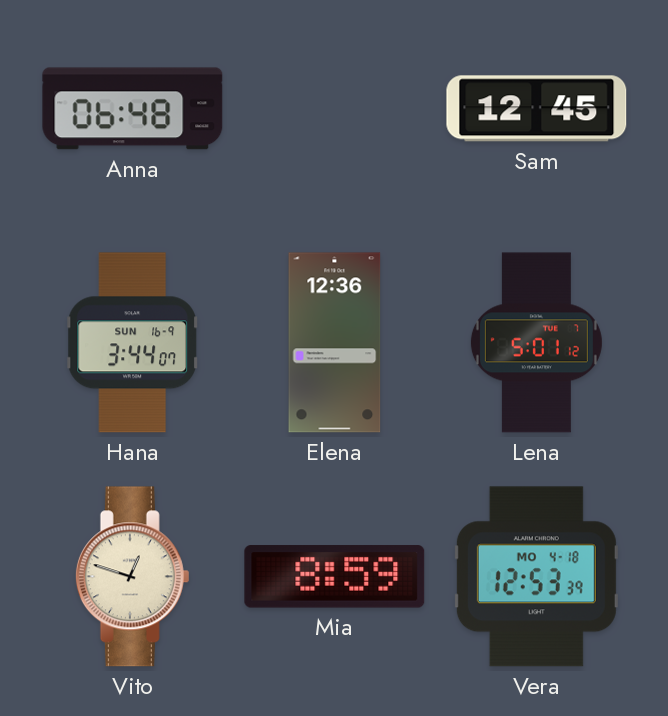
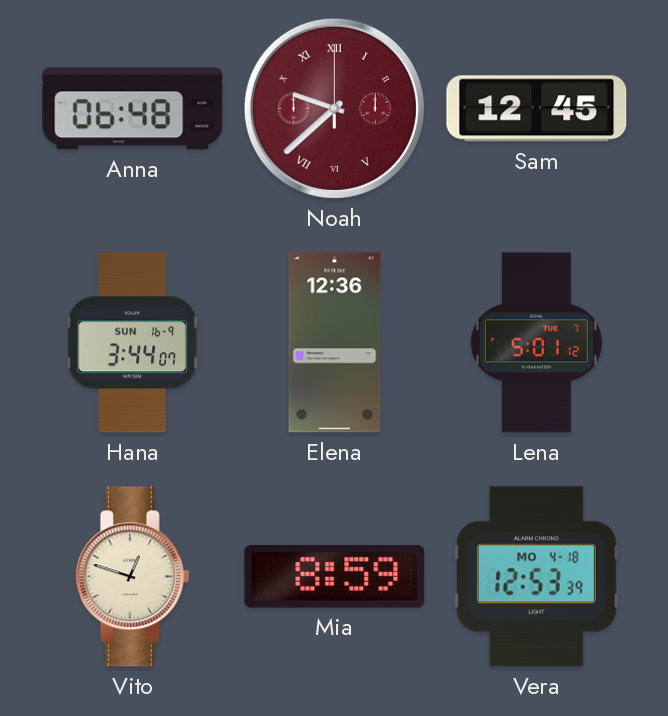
Noah: none -> 9:38
